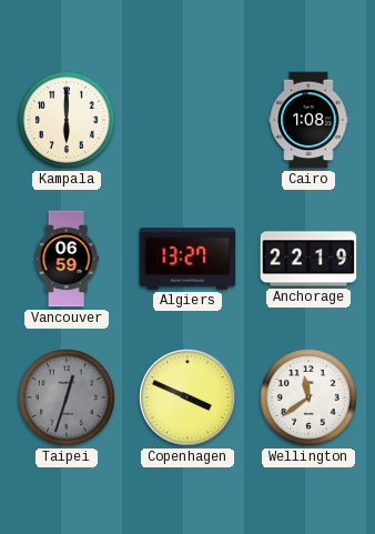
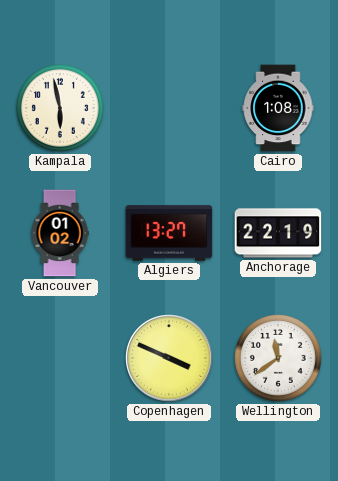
Kampala: 6:00 -> 5:58
Vancouver: 06:59 -> 01:02
Taipei: 12:33 -> none
